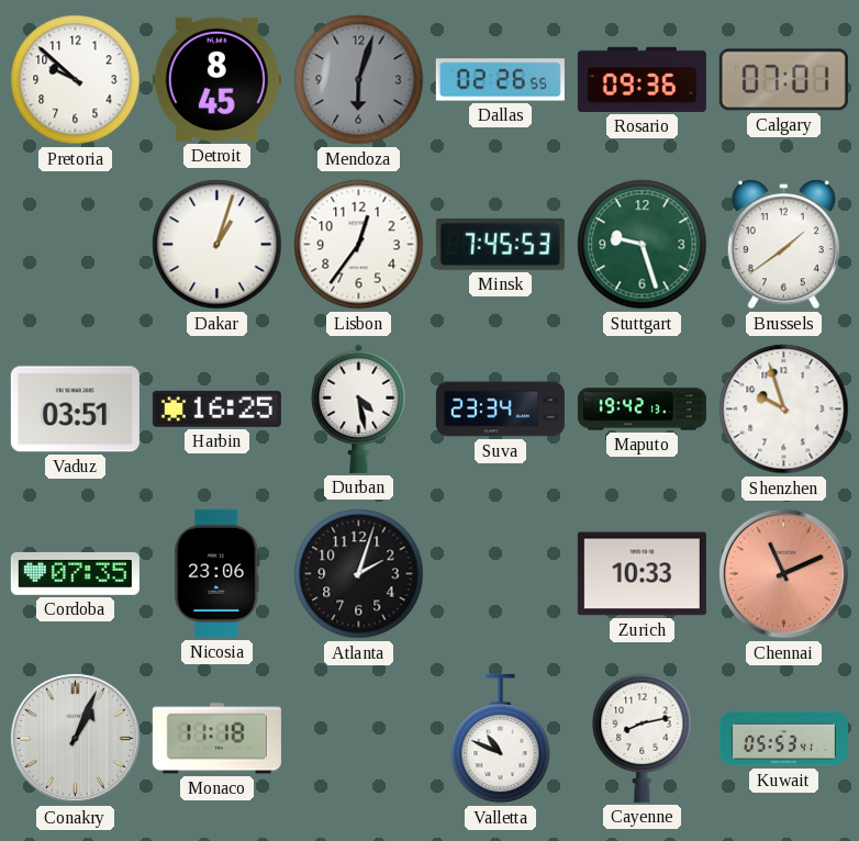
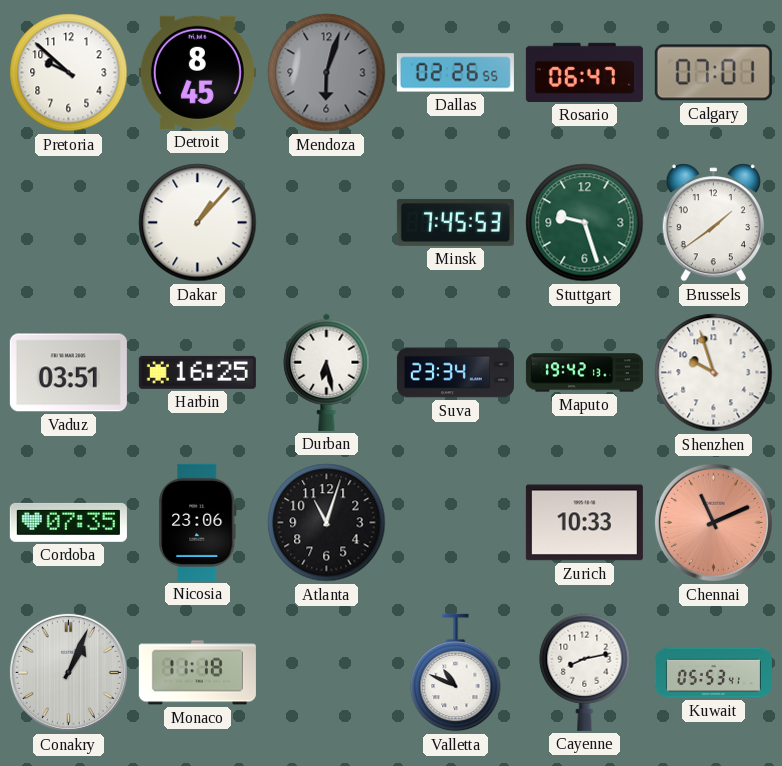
Rosario: 09:36 -> 06:47
Dakar: 1:03 -> 1:07
Lisbon: 12:36 -> none
Durban: 4:28 -> 6:28
Atlanta: 2:03 -> 11:03
